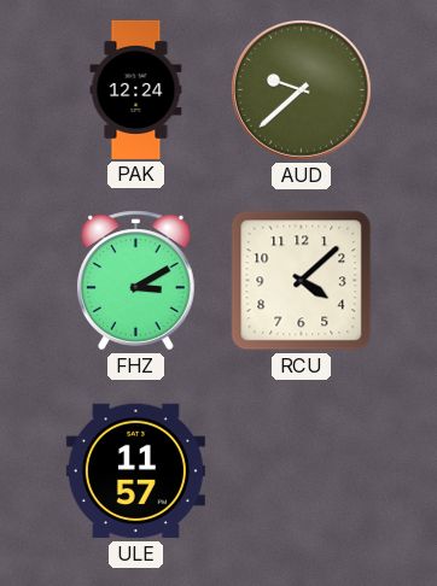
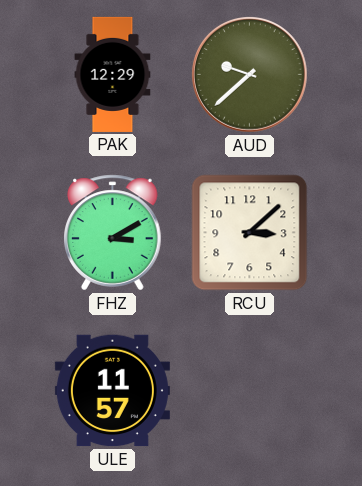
PAK: 12:24 -> 12:29
RCU: 4:08 -> 3:08
